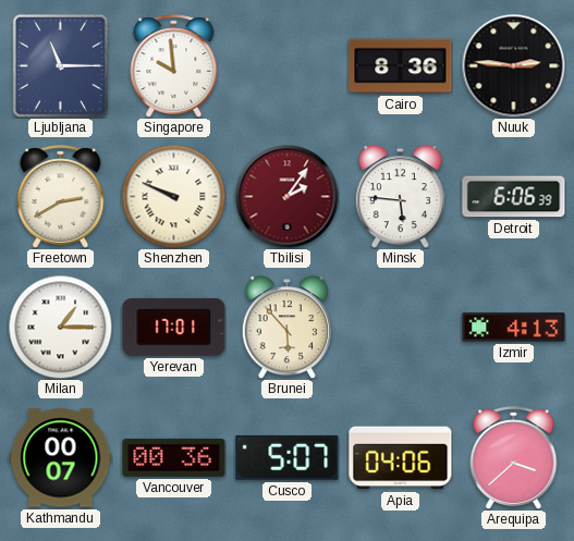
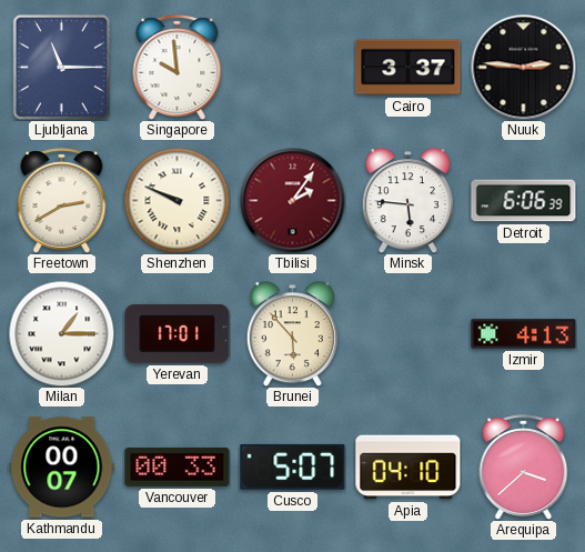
Cairo: 8:36 -> 3:37
Vancouver: 00:36 -> 00:33
Apia: 04:06 -> 04:10
